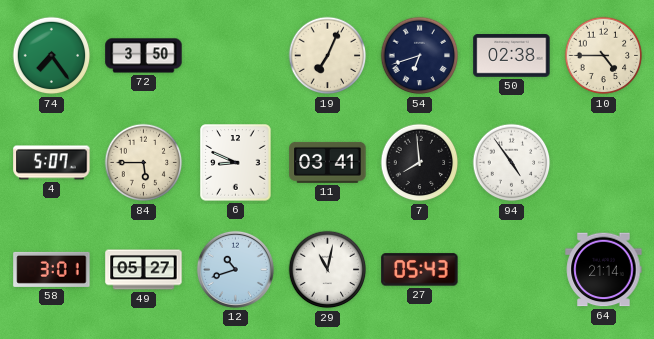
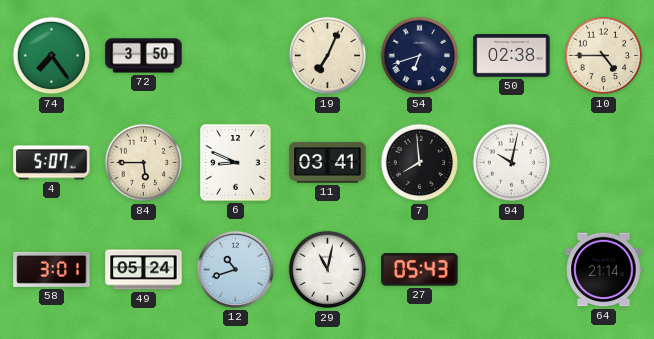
94: 4:54 -> 10:02
49: 05:27 -> 05:24
